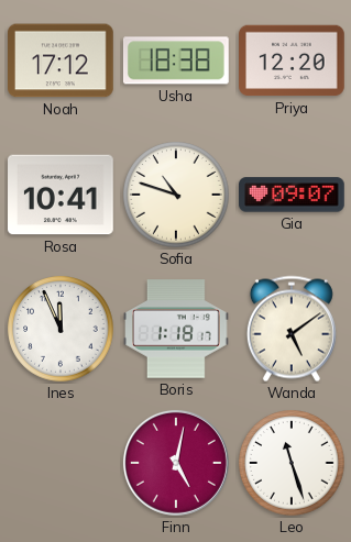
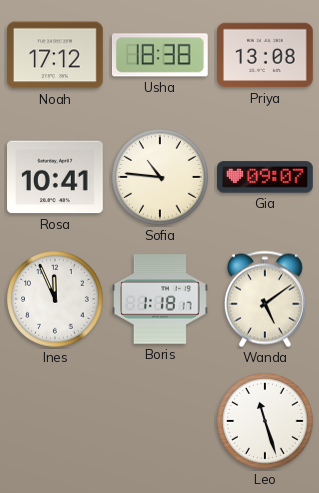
Priya: 12:20 -> 13:08
Sofia: 10:48 -> 10:46
Finn: 5:02 -> none
